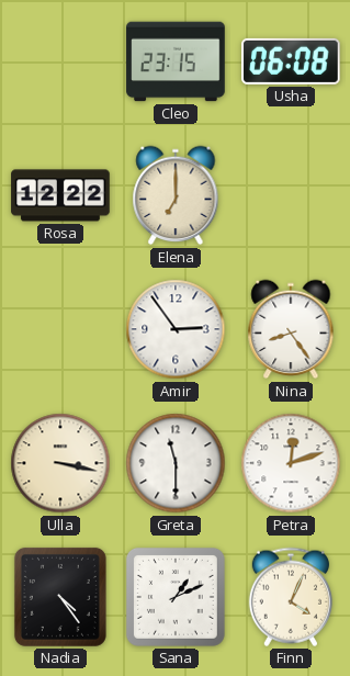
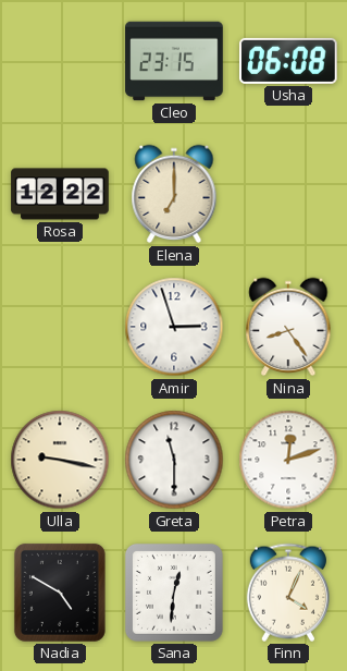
Amir: 2:54 -> 2:57
Ulla: 3:17 -> 9:17
Nadia: 4:24 -> 4:50
Sana: 1:11 -> 12:31
